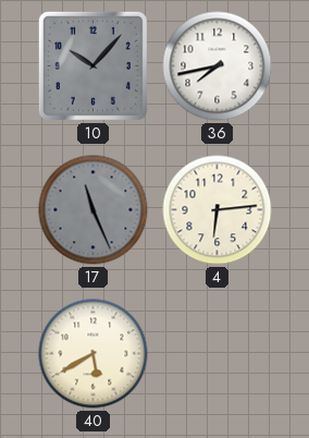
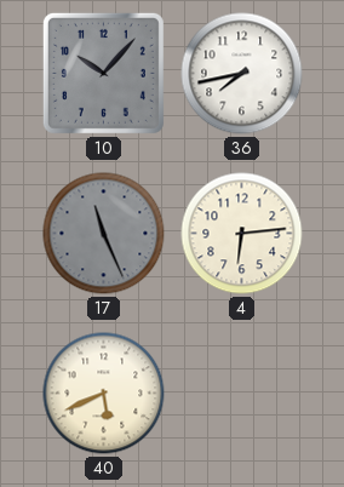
40: 5:40 -> 5:41
